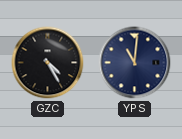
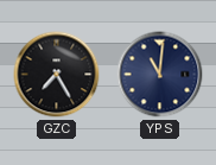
GZC: 4:25 -> 7:25
